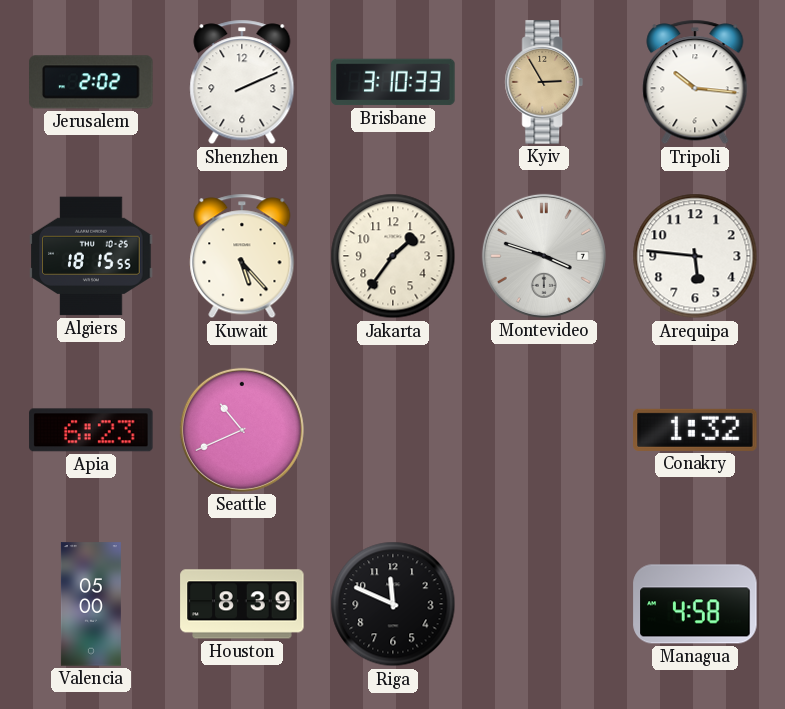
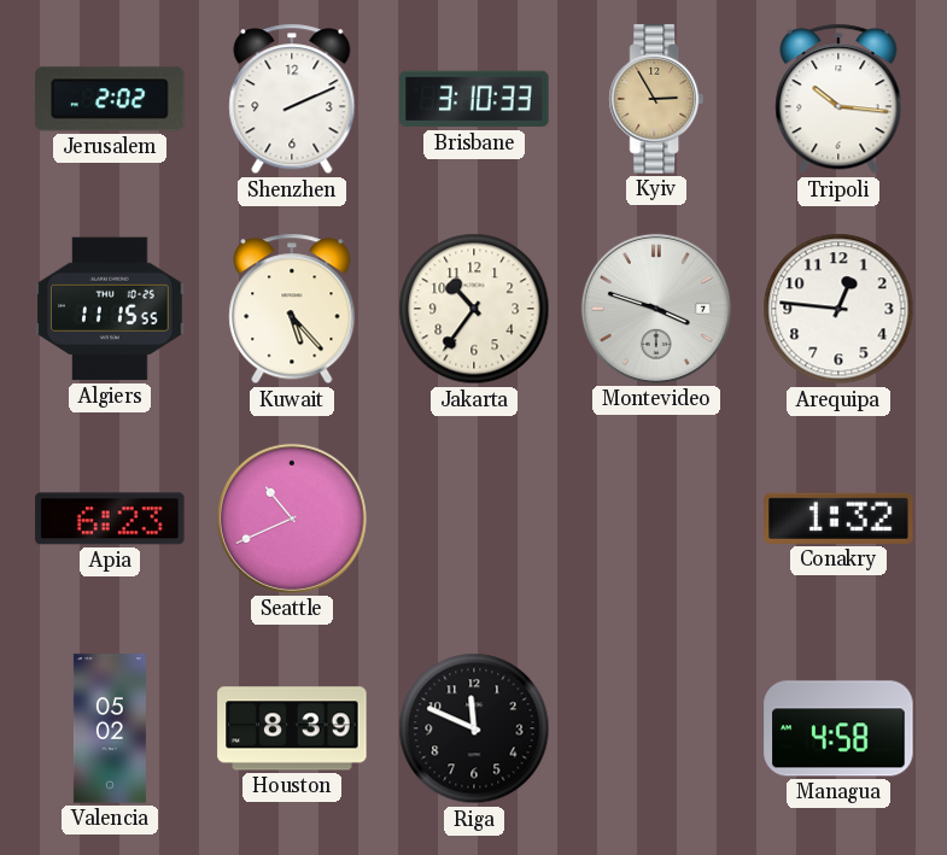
Algiers: 18:15 -> 11:15
Jakarta: 1:36 -> 10:36
Arequipa: 5:46 -> 12:46
Valencia: 05:00 -> 05:02
